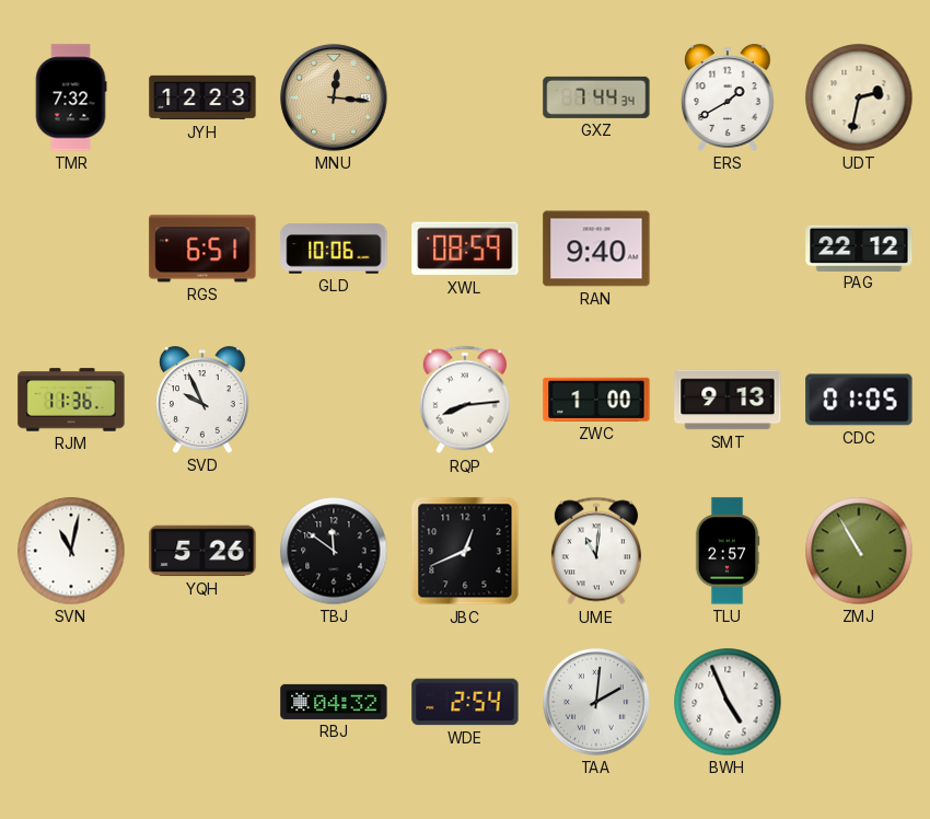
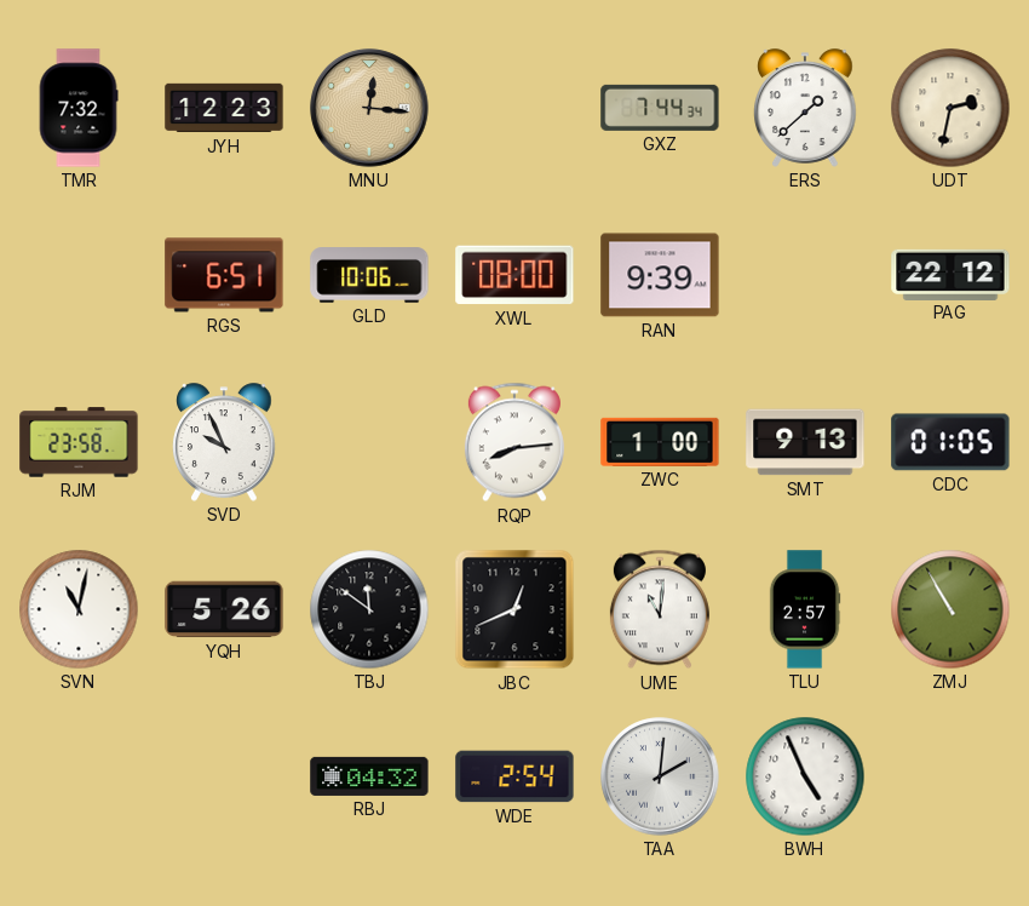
ERS: 1:40 -> 1:38
XWL: 08:59 -> 08:00
RAN: 9:40 -> 9:39
RJM: 11:36 -> 23:58
